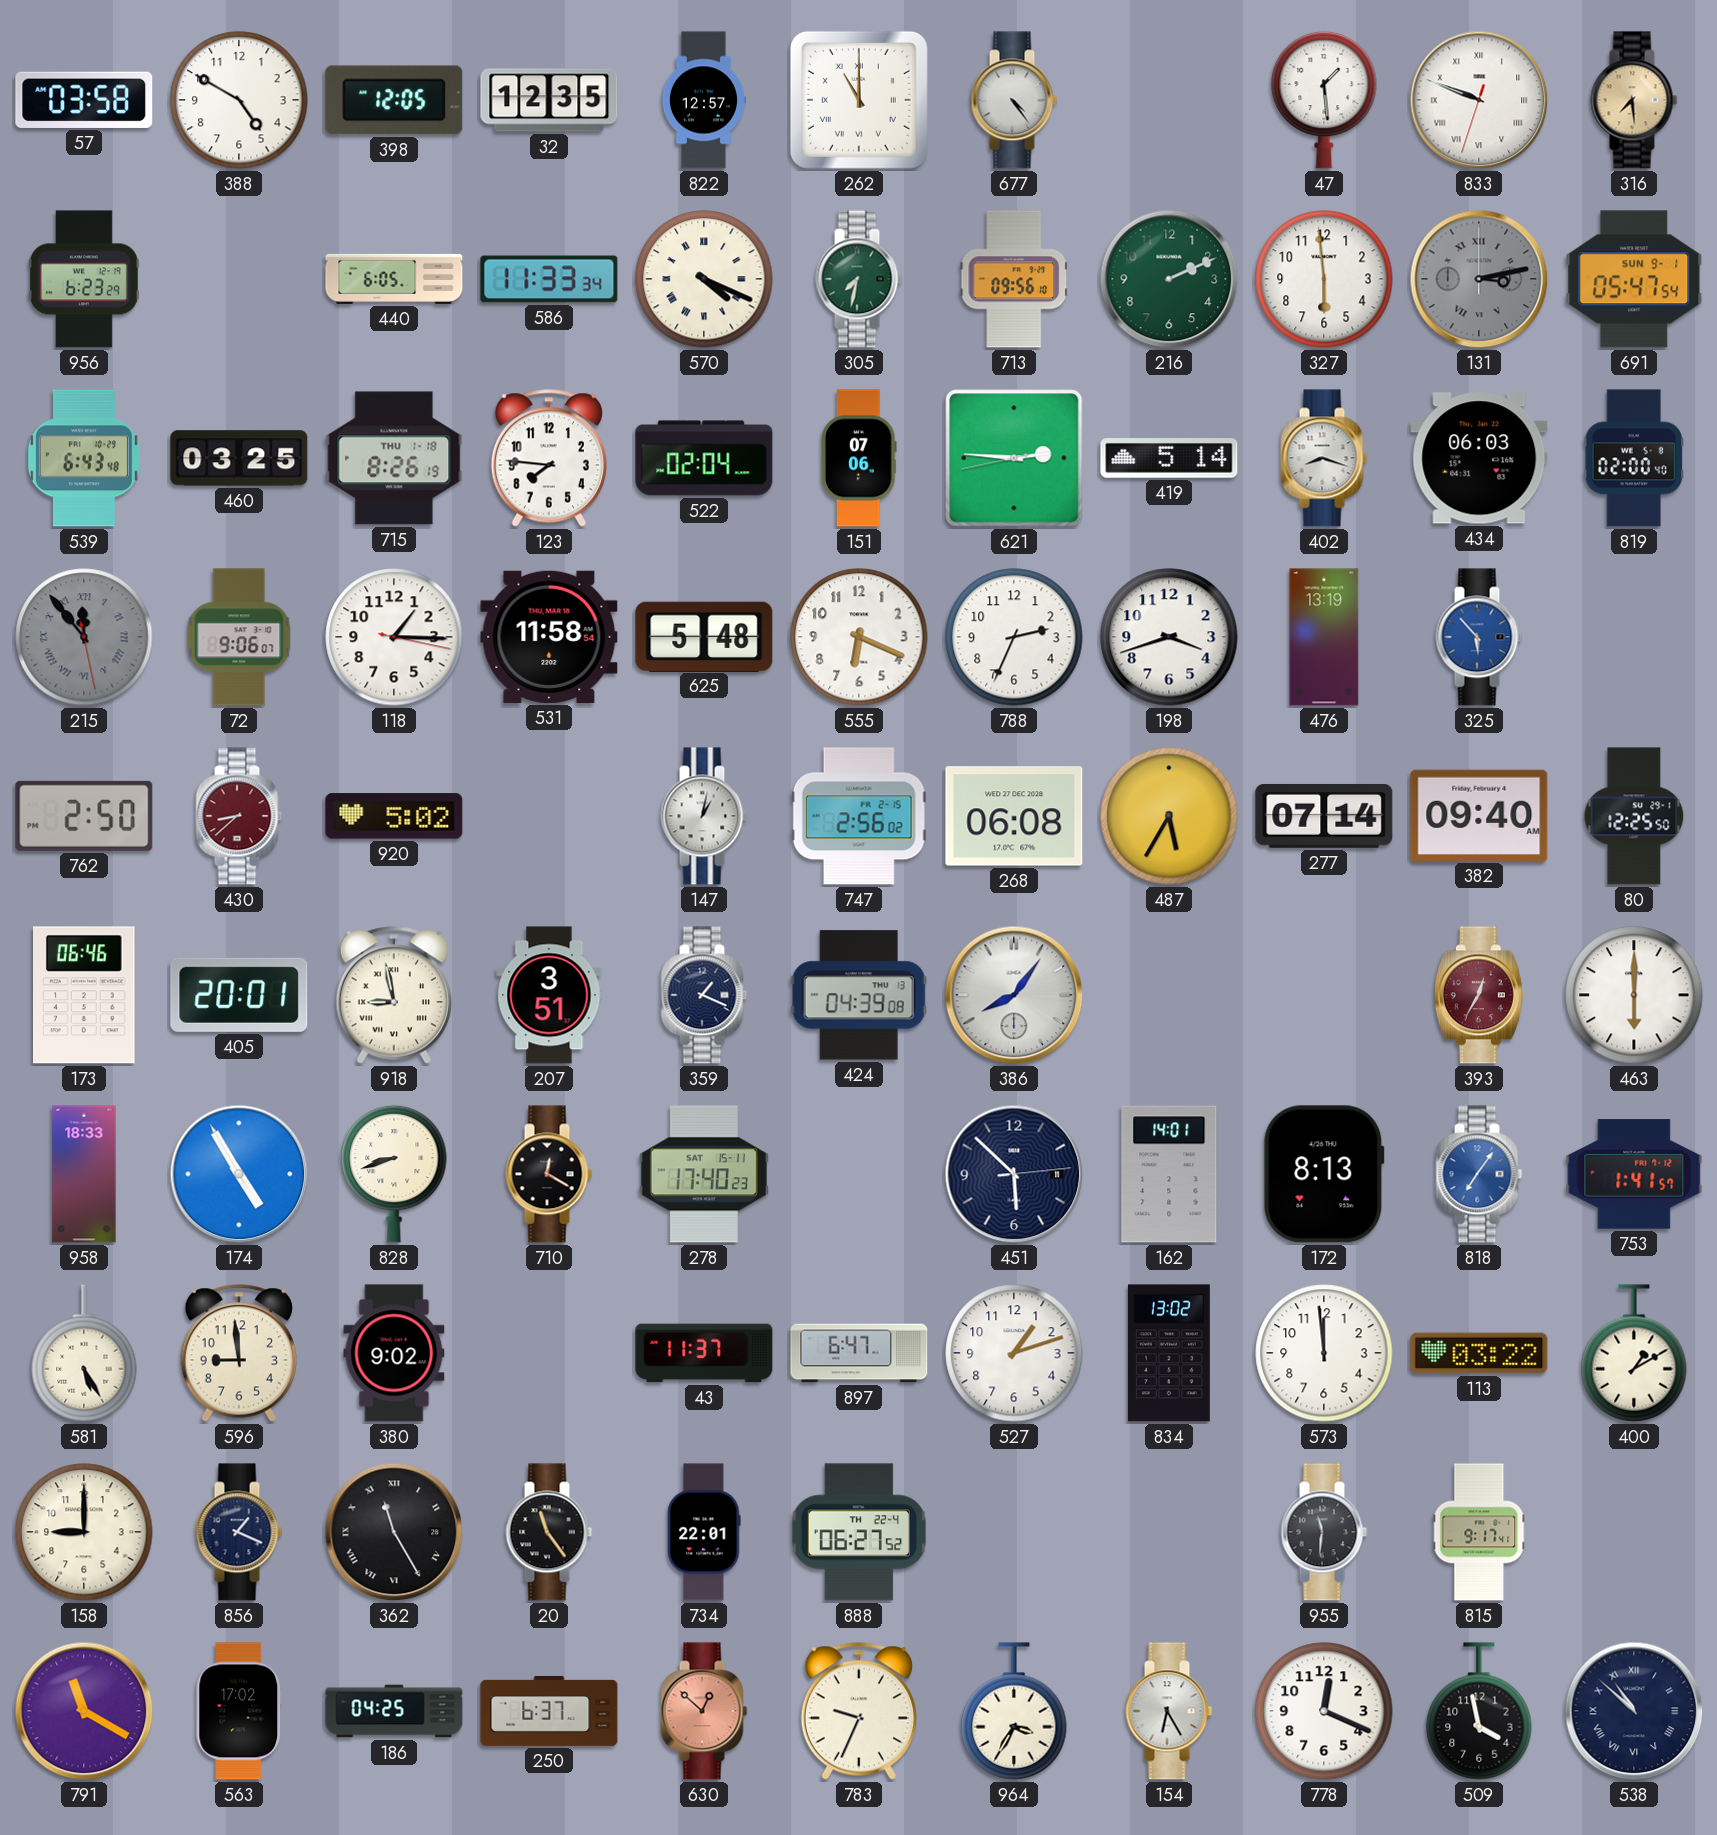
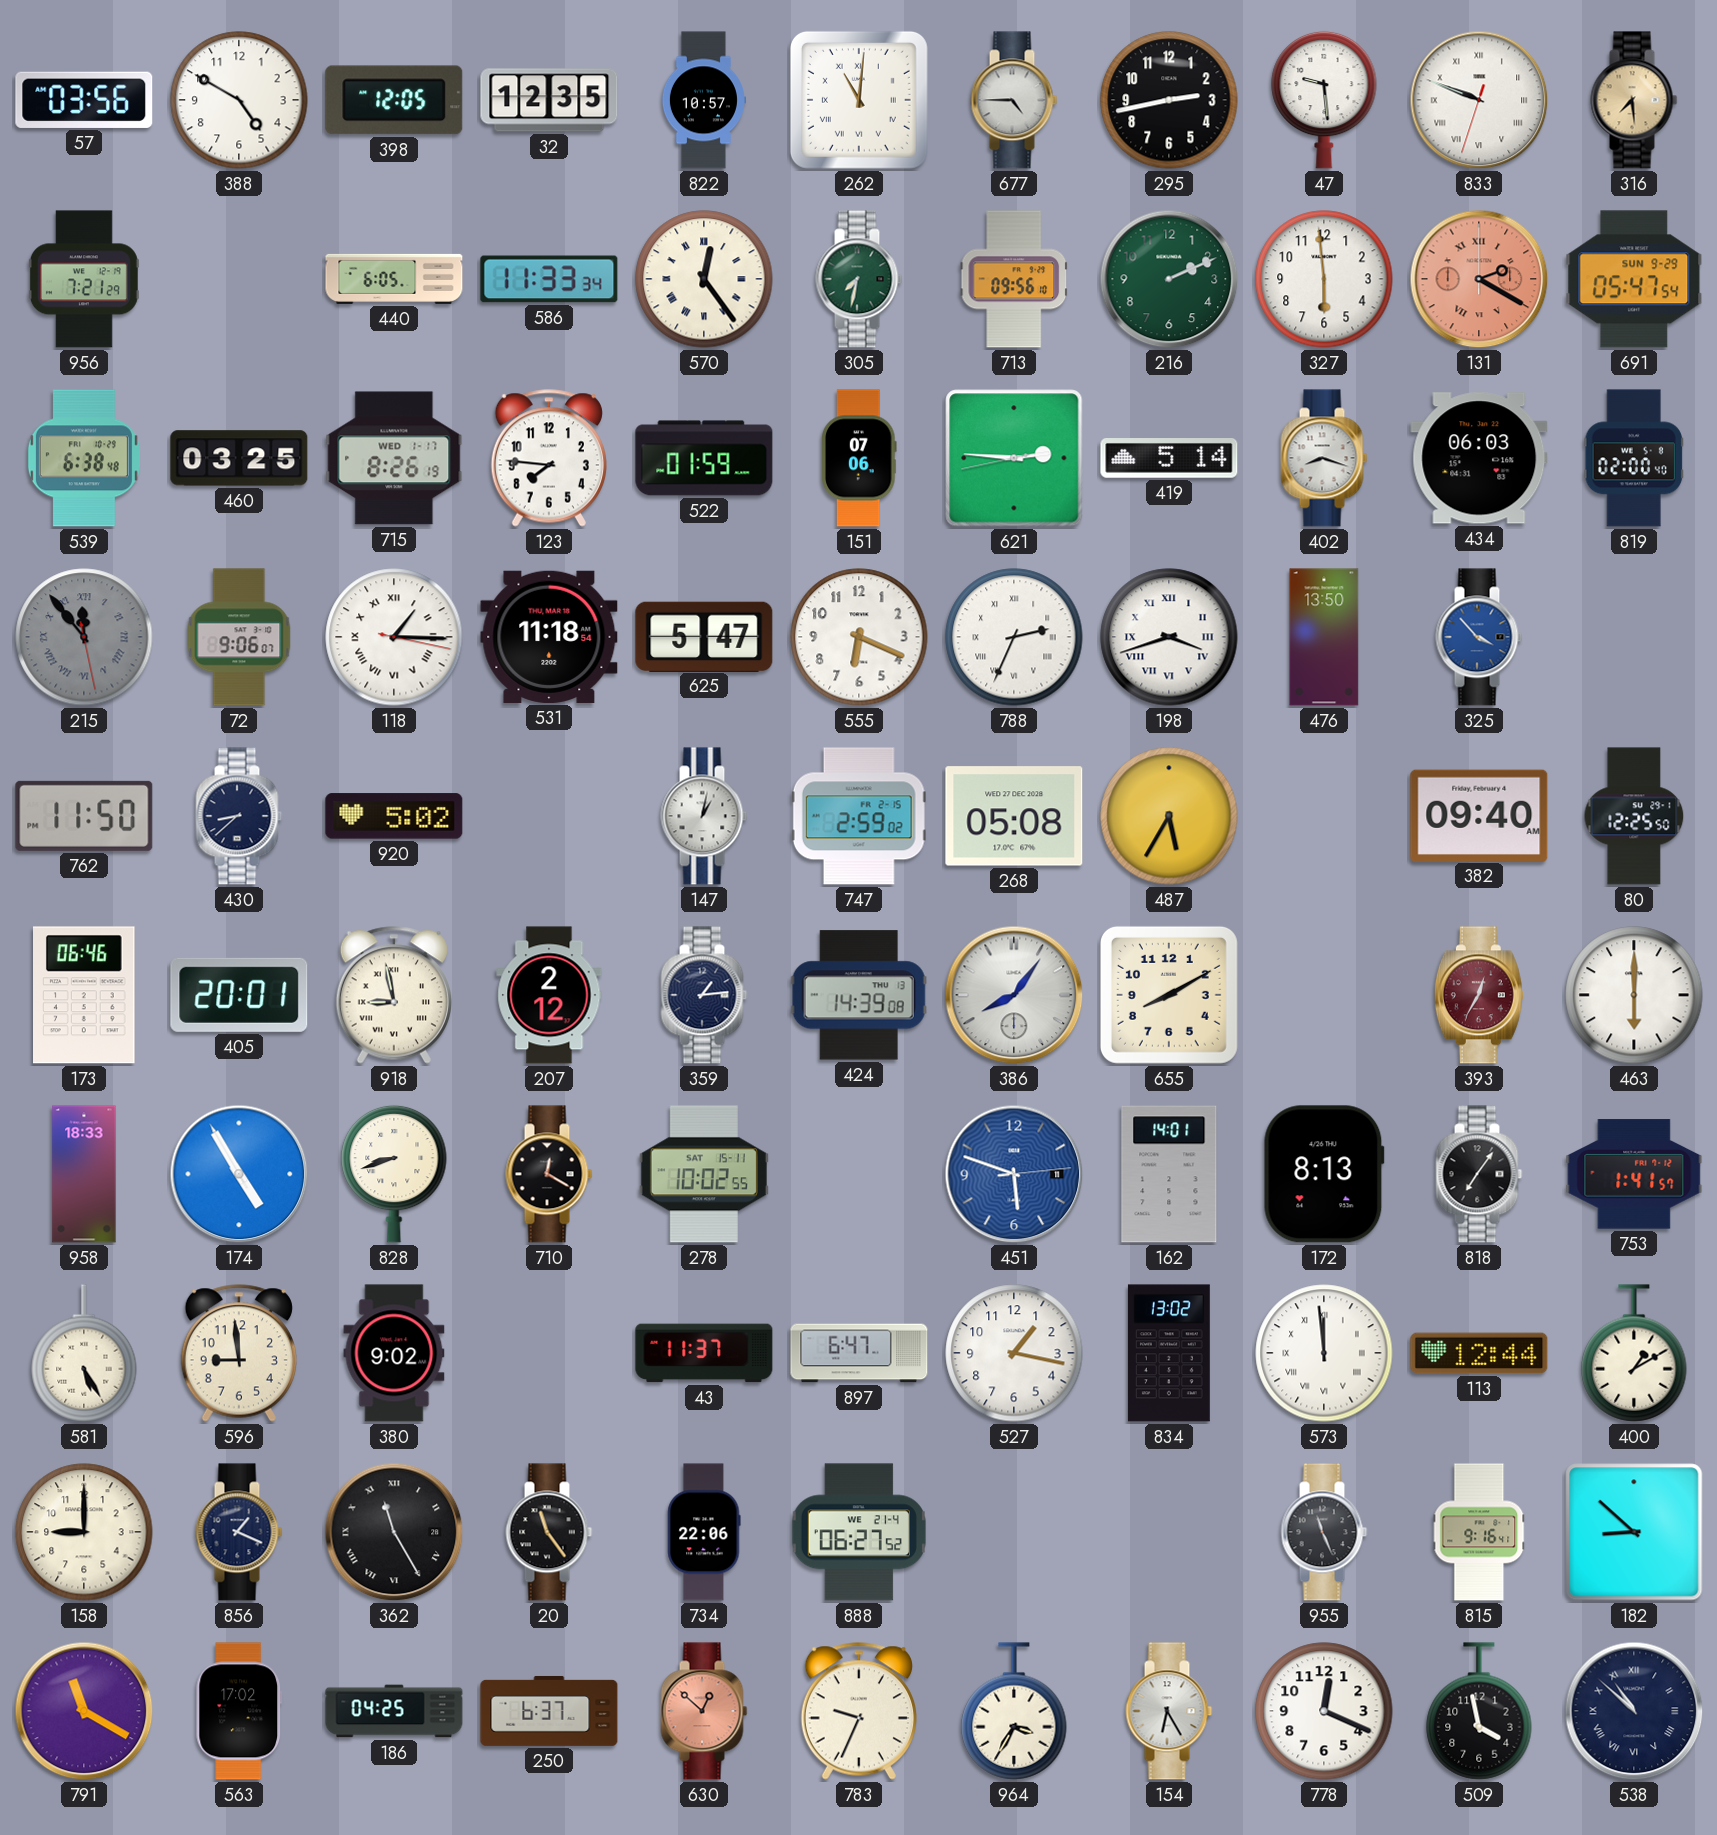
57: 03:58 -> 03:56
822: 12:57 -> 10:57
262: 11:00 -> 11:01
677: 4:24 -> 4:45
295: none -> 2:43
47: 1:29 -> 9:29
956: 6:23 -> 7:21
570: 4:19 -> 12:24
131: 3:13 -> 2:20
131 dial: grey -> salmon
691 date: SUN 9-1 -> SUN 9-29
539: 6:43 -> 6:38
715 date: THU 1-18 -> WED 1-17
522: 02:04 -> 01:59
118 numerals: Arabic -> Roman
531: 11:58 -> 11:18
625: 5:48 -> 5:47
788 numerals: Arabic -> Roman
198 numerals: Arabic -> Roman
476: 13:19 -> 13:50
325: 5:53 -> 3:53
762: 2:50 -> 11:50
430 dial: burgundy -> navy
747: 2:56 -> 2:59
268: 06:08 -> 05:08
277: 07:14 -> none
207: 3:51 -> 2:12
359: 1:19 -> 1:14
424: 04:39 -> 14:39
655: none -> 8:10
278: 17:40 -> 10:02
451: 5:52 -> 5:48
451 dial: navy -> blue
818 dial: blue -> black
527: 1:12 -> 1:17
573 numerals: Arabic -> Roman
113: 03:22 -> 12:44
734: 22:01 -> 22:06
888 date: TH 22-4 -> WE 21-4
955: 11:31 -> 11:26
815: 9:17 -> 9:16
182: none -> 8:52
